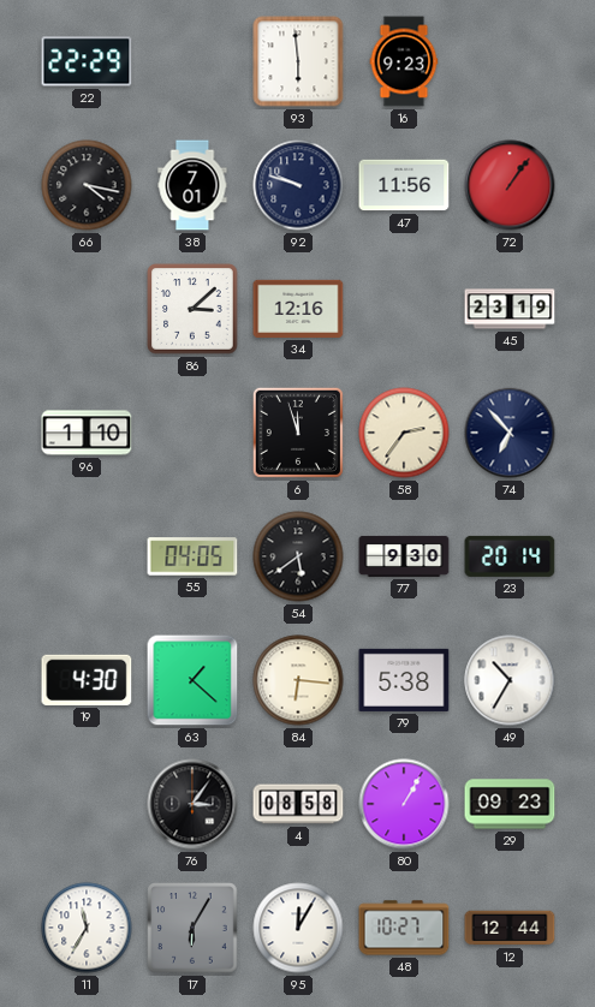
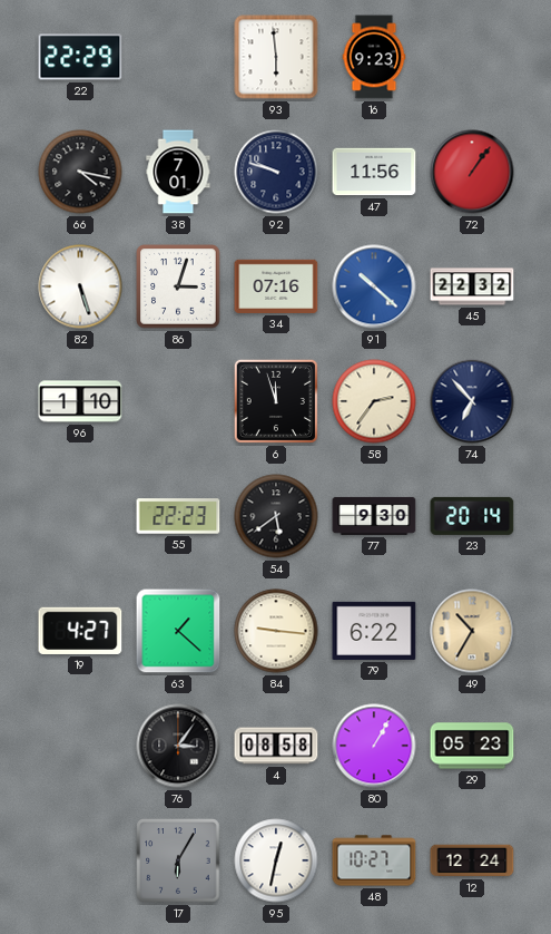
82: none -> 5:27
86: 3:08 -> 3:03
34: 12:16 -> 07:16
91: none -> 10:22
45: 23:19 -> 22:32
55: 04:05 -> 22:23
19: 4:30 -> 4:27
84: 6:16 -> 9:16
79: 5:38 -> 6:22
49 dial: white -> champagne
29: 09:23 -> 05:23
11: 11:35 -> none
95: 12:05 -> 12:32
12: 12:44 -> 12:24
